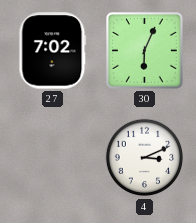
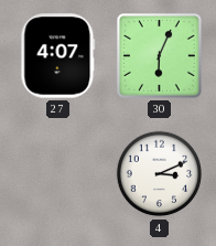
27: 7:02 -> 4:07
